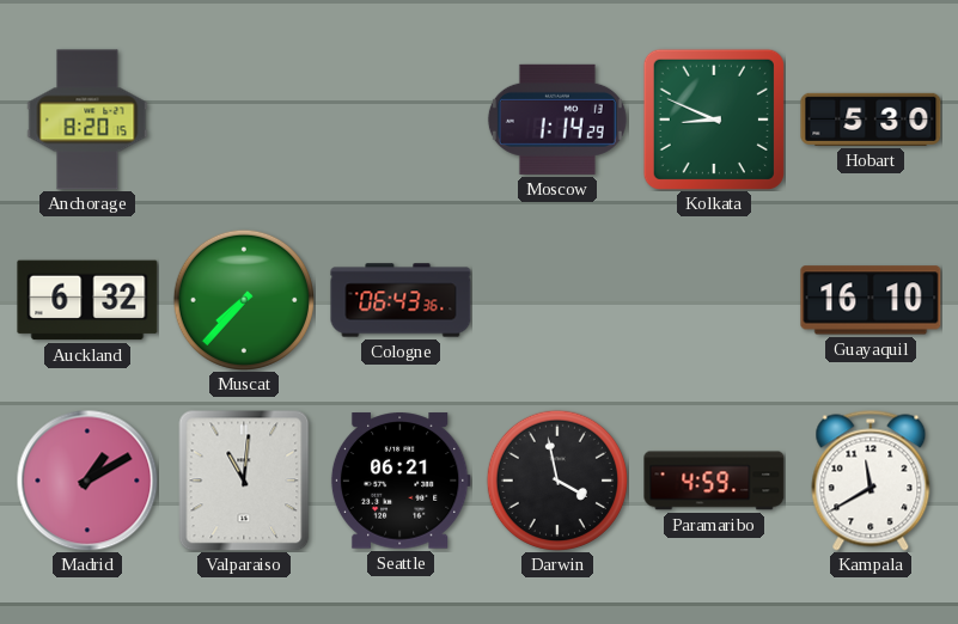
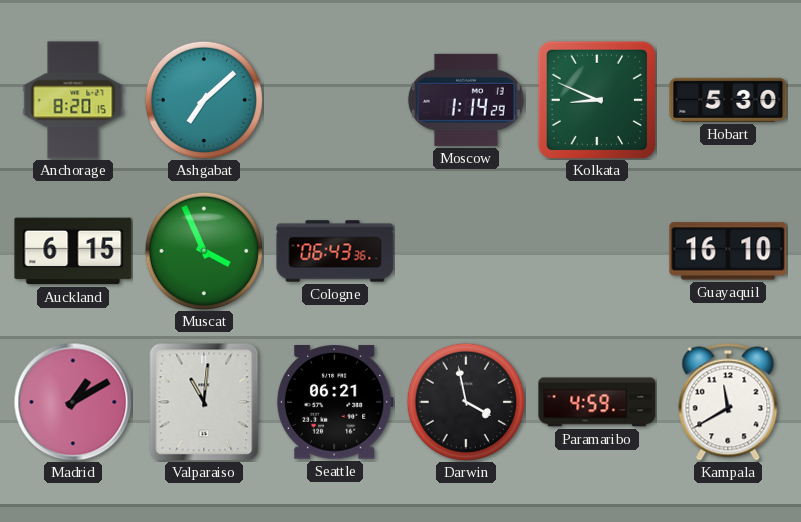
Ashgabat: none -> 7:08
Auckland: 6:32 -> 6:15
Muscat: 7:37 -> 3:56
